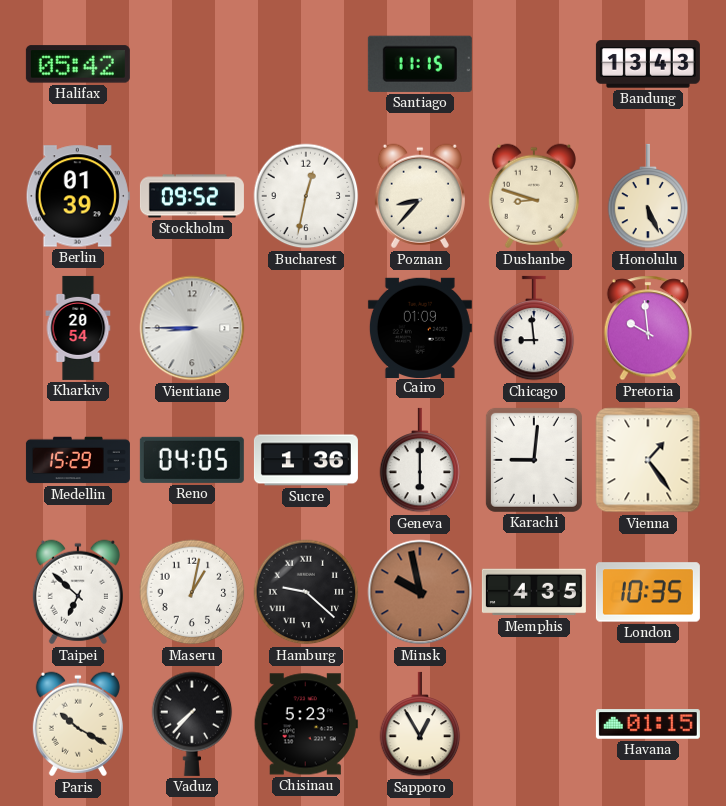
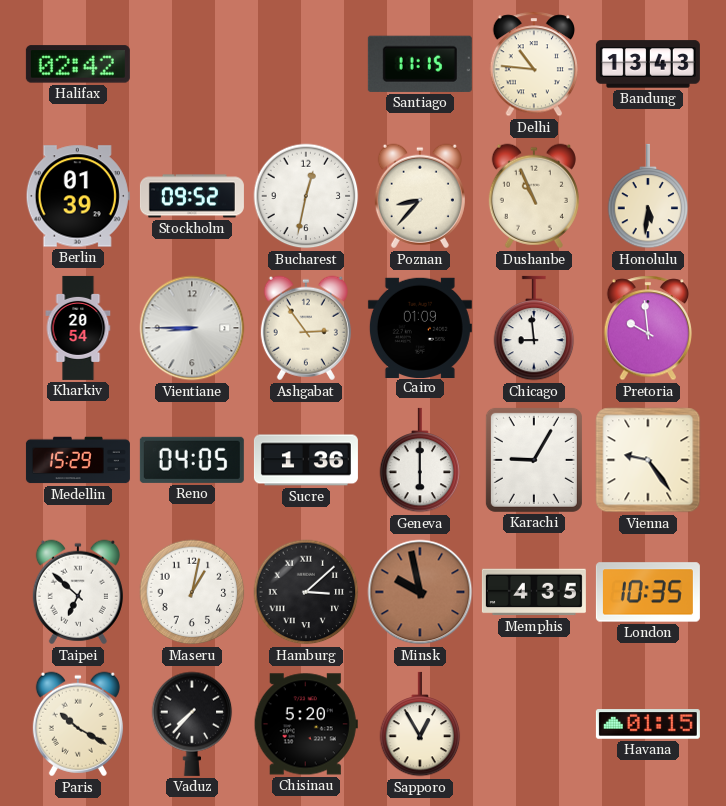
Halifax: 05:42 -> 02:42
Delhi: none -> 10:46
Dushanbe: 8:48 -> 10:56
Honolulu: 5:26 -> 5:31
Ashgabat: none -> 2:54
Karachi: 9:01 -> 9:05
Vienna: 1:24 -> 9:24
Hamburg: 9:22 -> 3:08
Chisinau: 5:23 -> 5:20
